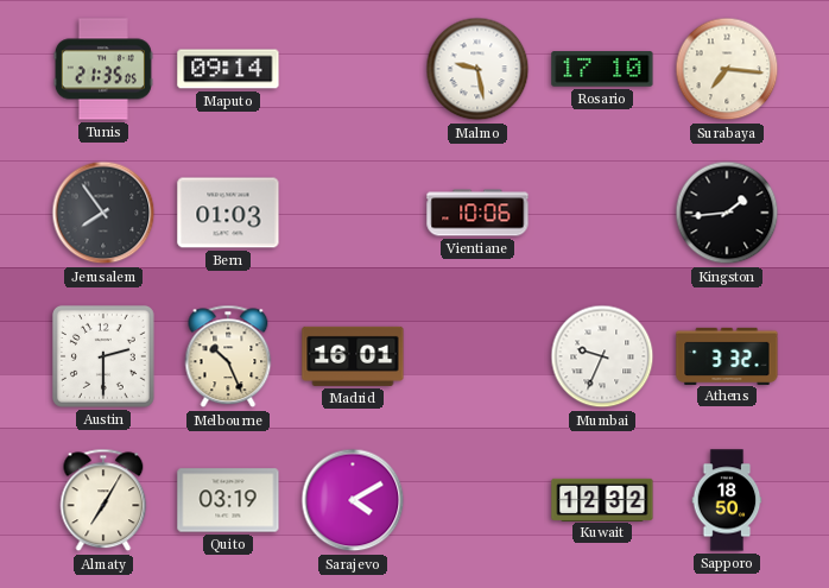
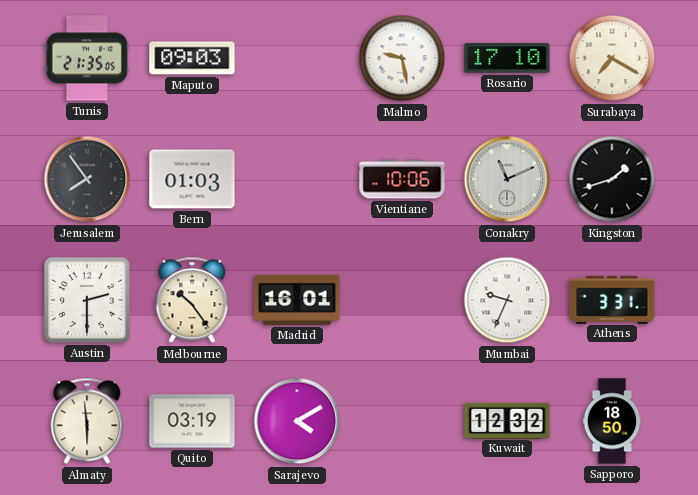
Maputo: 09:14 -> 09:03
Surabaya: 7:16 -> 7:20
Conakry: none -> 11:11
Kingston: 1:44 -> 1:42
Melbourne: 10:26 -> 10:24
Athens: 3:32 -> 3:31
Almaty: 7:05 -> 5:59
